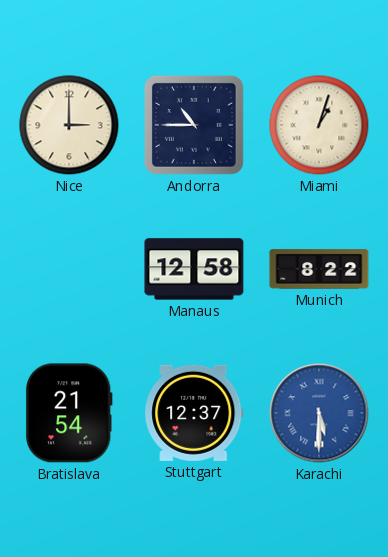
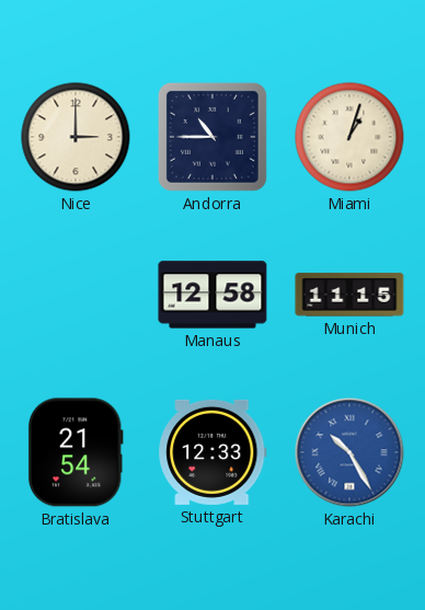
Munich: 8:22 -> 11:15
Stuttgart: 12:37 -> 12:33
Karachi: 5:30 -> 10:25
